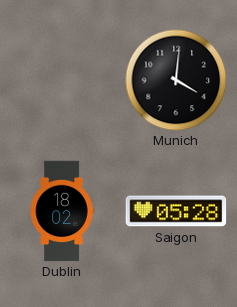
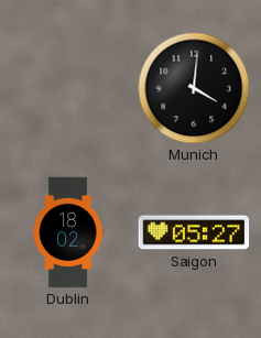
Saigon: 05:28 -> 05:27
